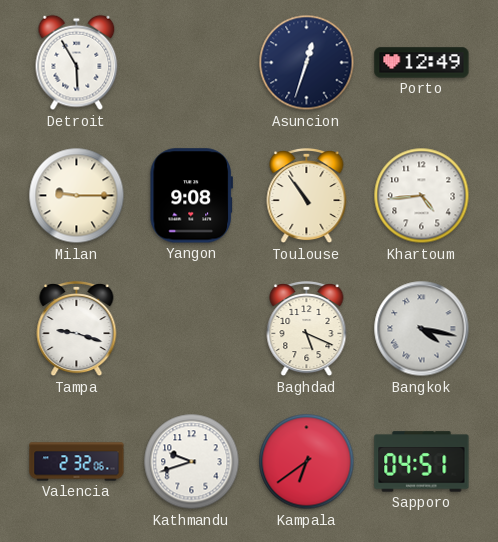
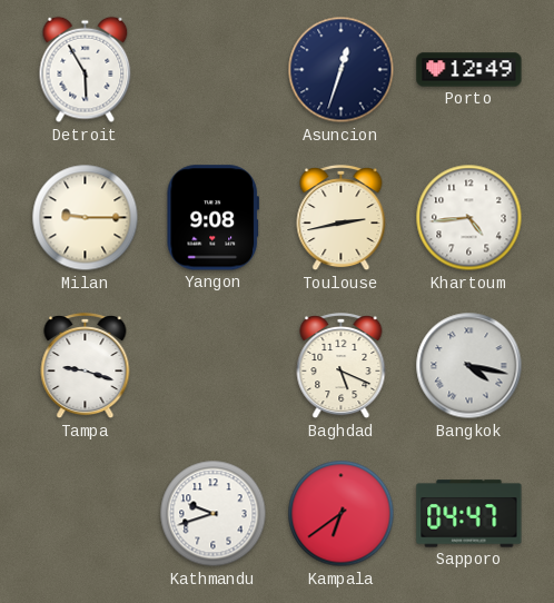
Toulouse: 10:54 -> 2:43
Valencia: 2:32 -> none
Sapporo: 04:51 -> 04:47
